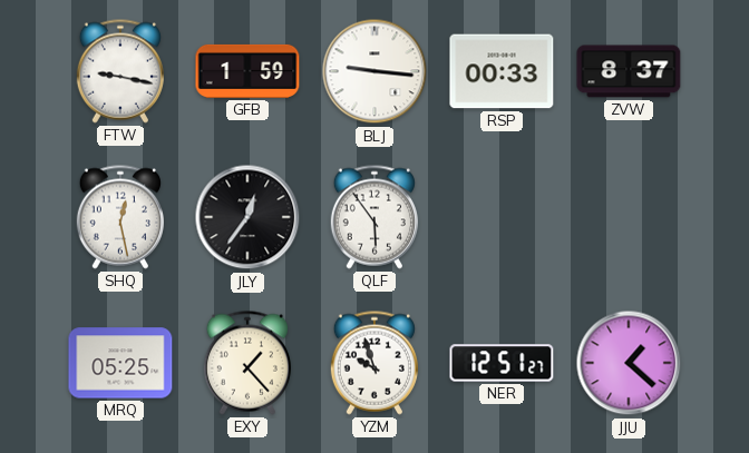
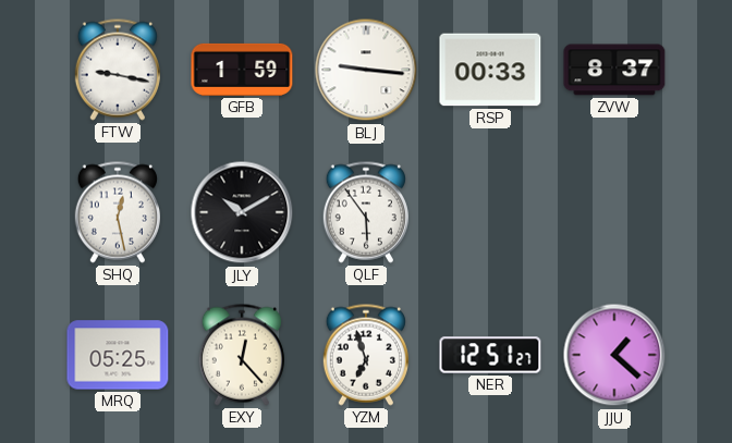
JLY: 12:36 -> 10:10
EXY: 1:23 -> 12:23
YZM: 9:57 -> 6:57
